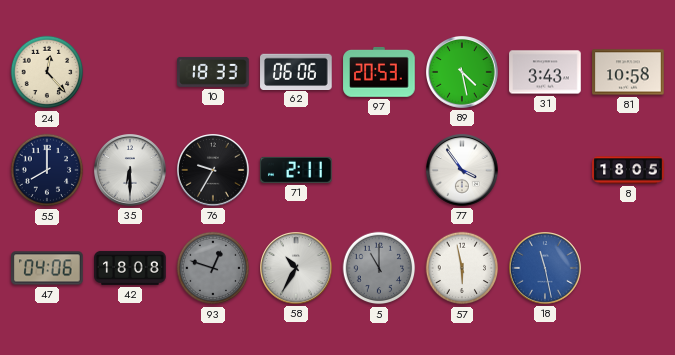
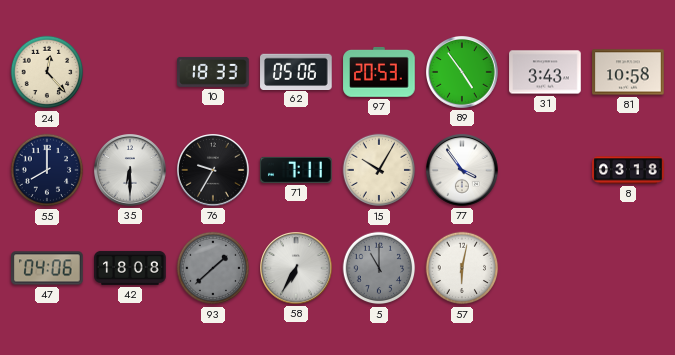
62: 06:06 -> 05:06
89: 4:28 -> 4:54
71: 2:11 -> 7:11
15: none -> 10:05
8: 18:05 -> 03:18
93: 12:48 -> 1:38
58: 10:35 -> 6:35
57: 5:58 -> 6:02
18: 11:28 -> none
